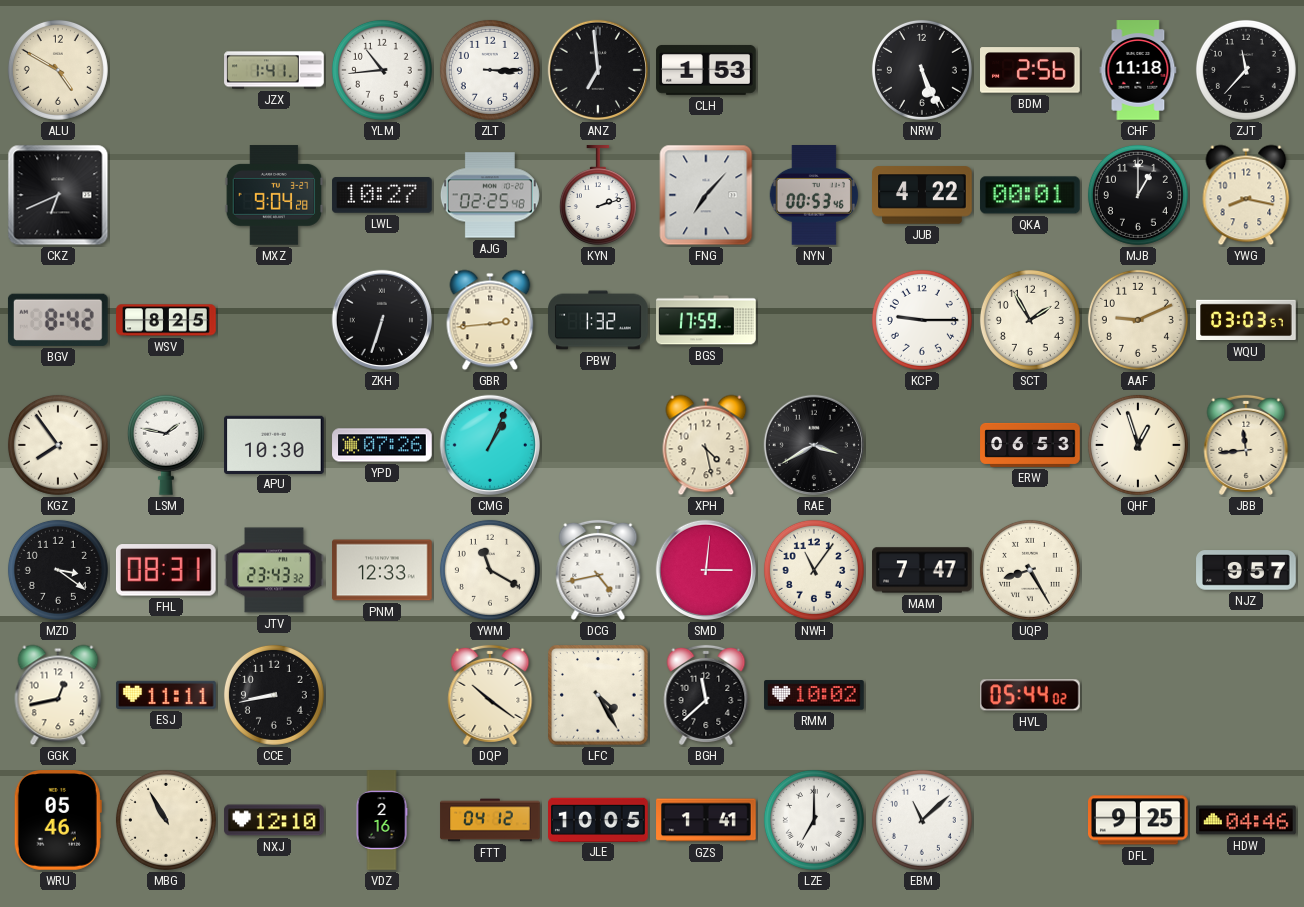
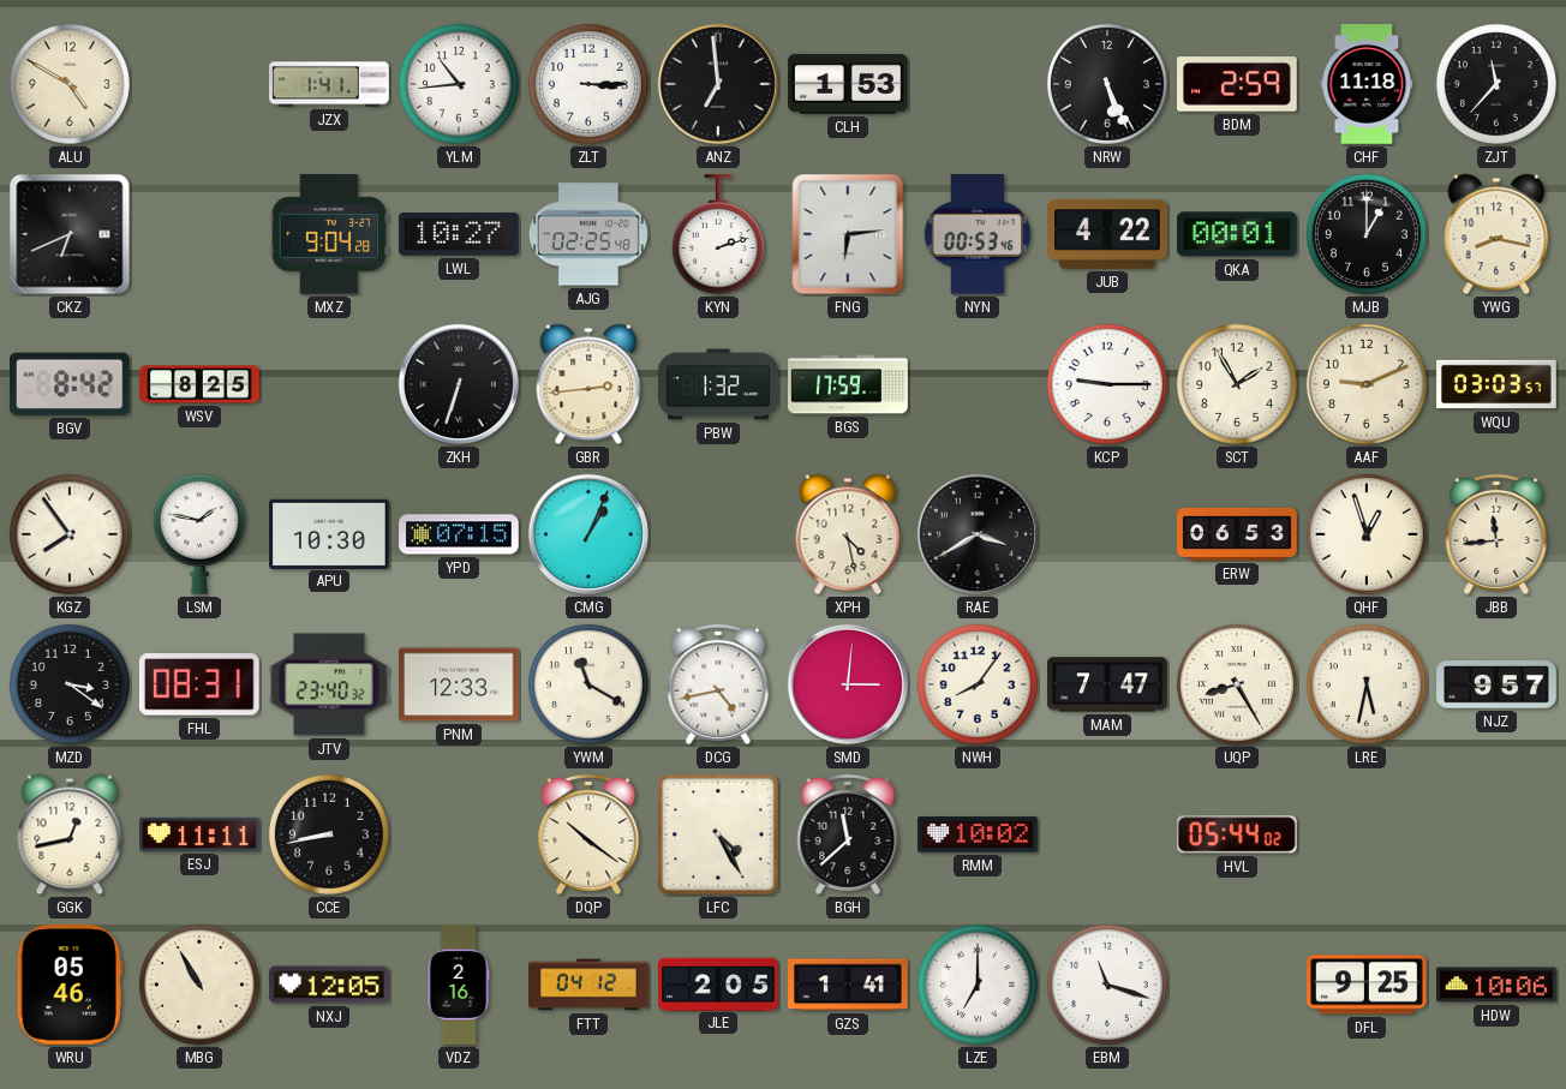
BDM: 2:56 -> 2:59
FNG: 7:07 -> 6:14
YPD: 07:26 -> 07:15
JTV: 23:43 -> 23:40
NWH: 11:06 -> 8:06
LRE: none -> 5:32
NXJ: 12:10 -> 12:05
JLE: 10:05 -> 2:05
EBM: 11:08 -> 11:18
HDW: 04:46 -> 10:06
